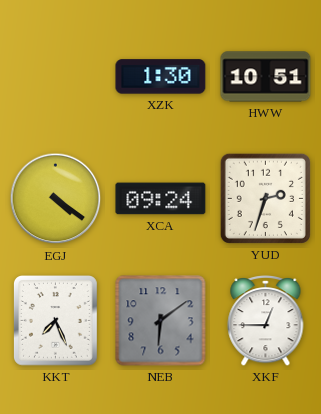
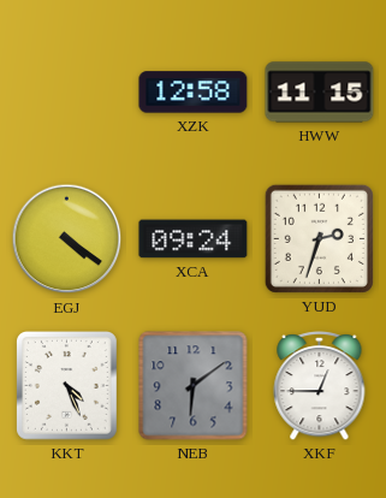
XZK: 1:30 -> 12:58
HWW: 10:51 -> 11:15
KKT: 7:26 -> 4:26
